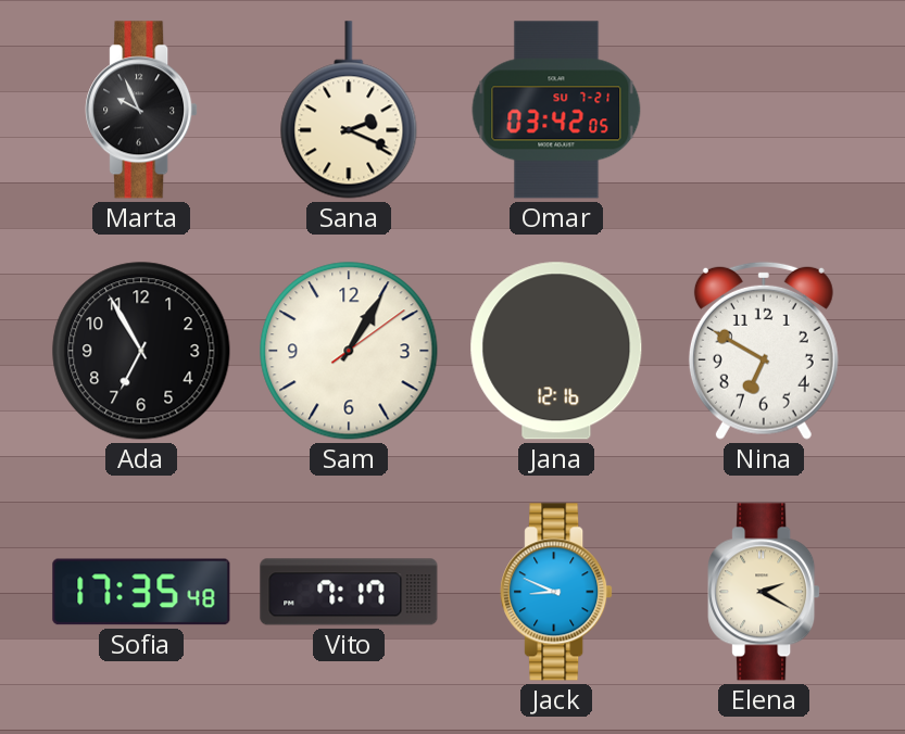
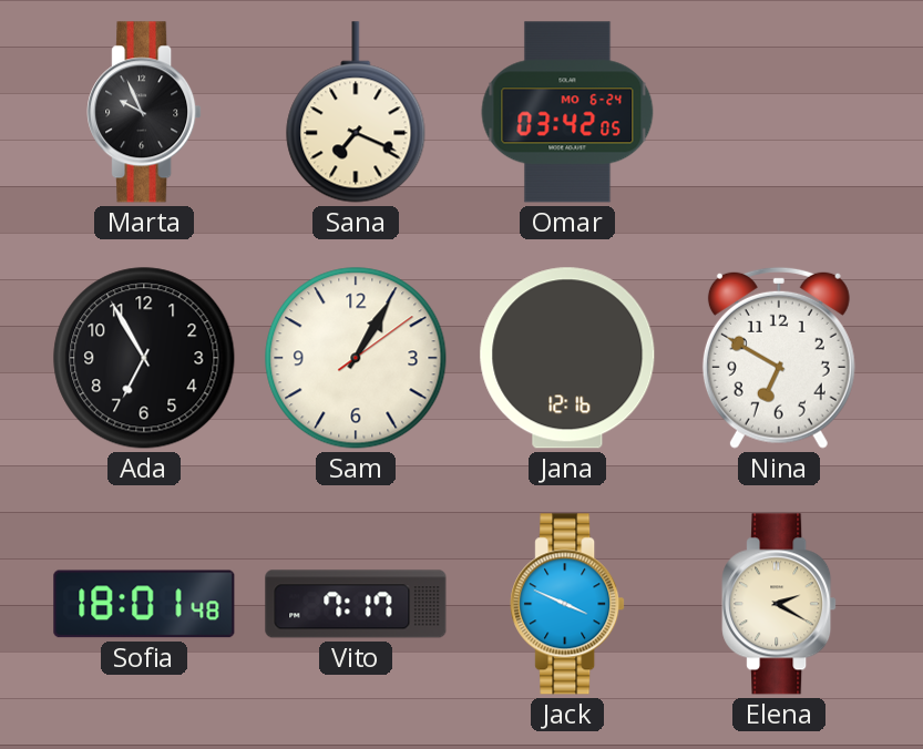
Sana: 2:19 -> 7:19
Omar date: SU 7-21 -> MO 6-24
Sofia: 17:35 -> 18:01
Jack: 8:49 -> 3:49
